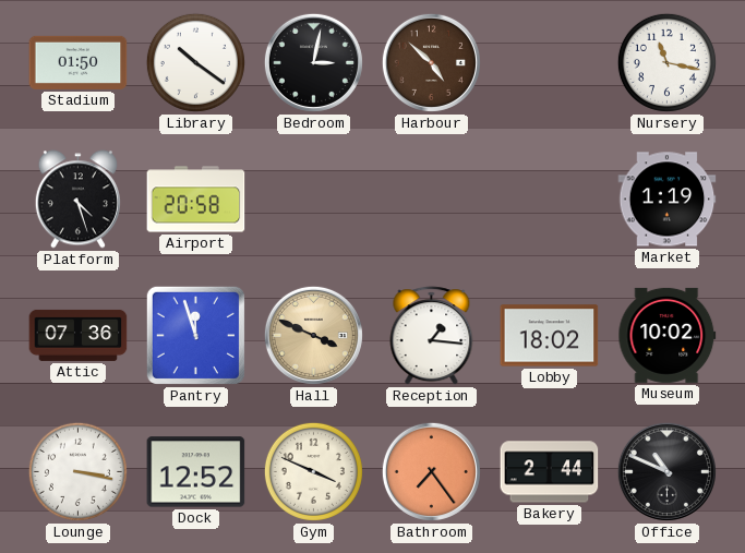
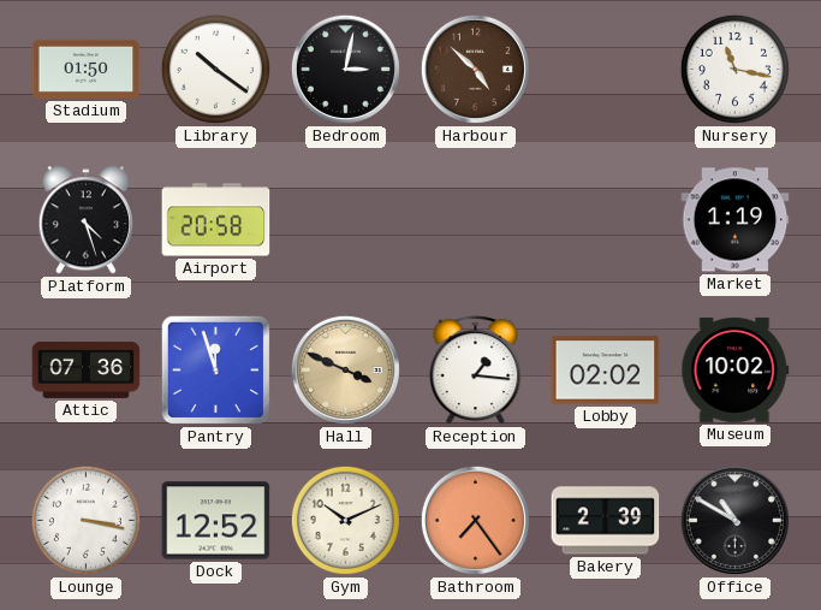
Lobby: 18:02 -> 02:02
Gym: 3:49 -> 10:11
Bakery: 2:44 -> 2:39
Office: 10:49 -> 10:50
